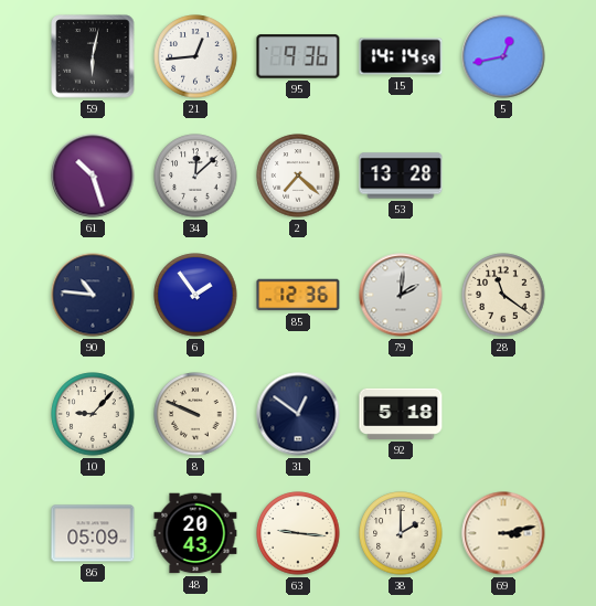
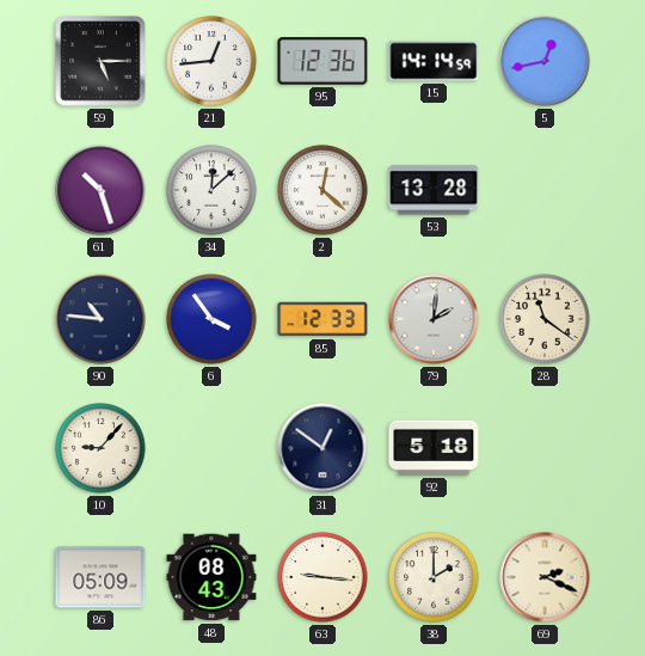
59: 6:02 -> 5:15
95: 9:36 -> 12:36
2: 7:22 -> 12:22
6: 1:54 -> 3:54
85: 12:36 -> 12:33
8: 9:49 -> none
48: 20:43 -> 08:43
69: 3:13 -> 2:19
